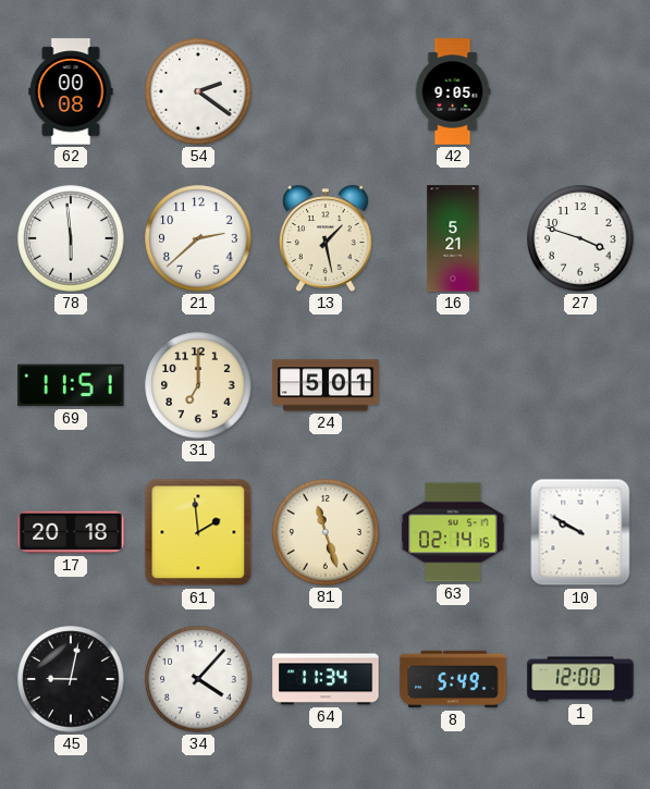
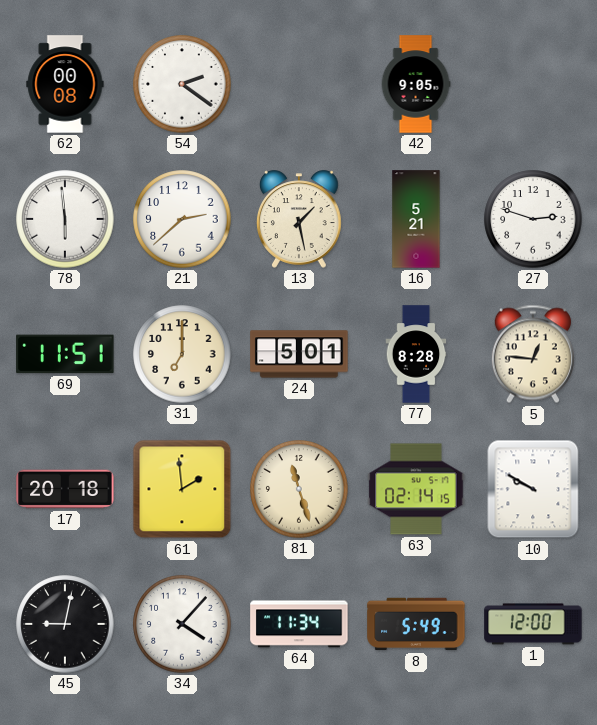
27: 3:48 -> 2:48
77: none -> 8:28
5: none -> 12:46
